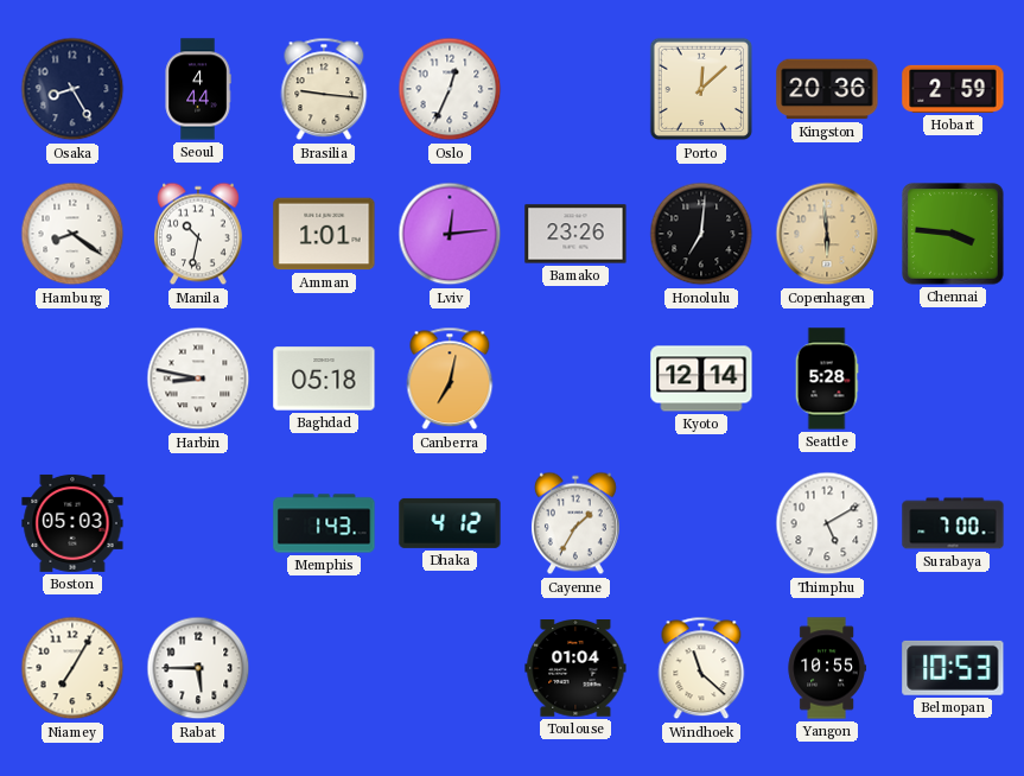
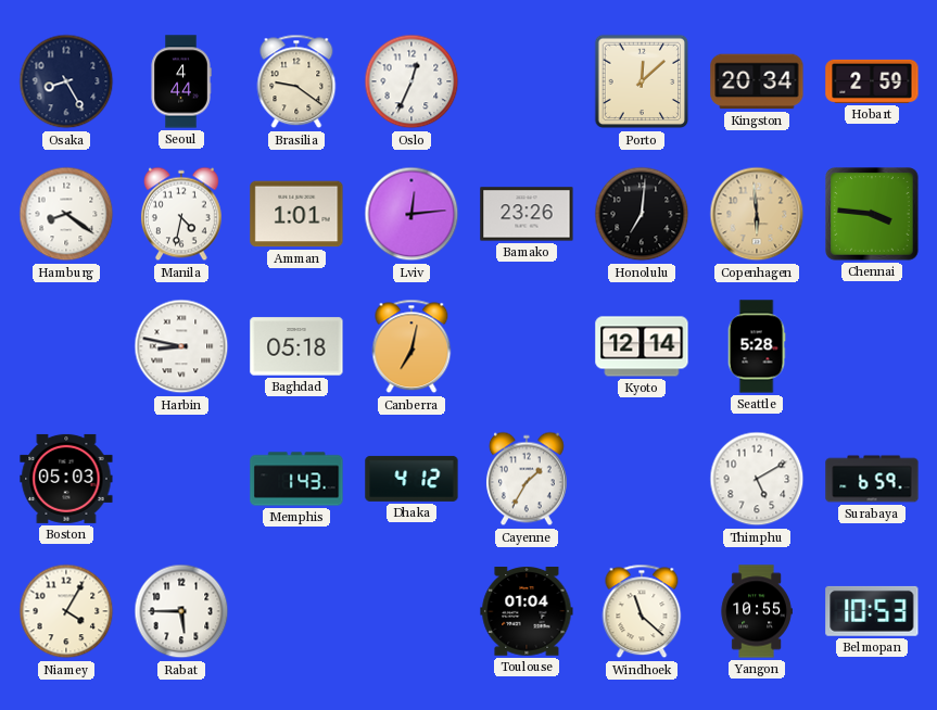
Brasilia: 9:16 -> 9:21
Kingston: 20:36 -> 20:34
Manila: 10:32 -> 4:32
Surabaya: 7:00 -> 6:59
Niamey: 7:05 -> 4:05
